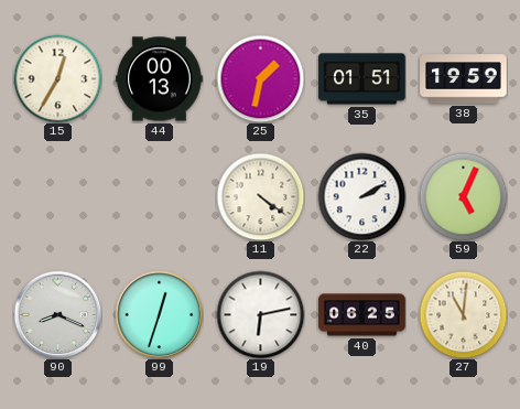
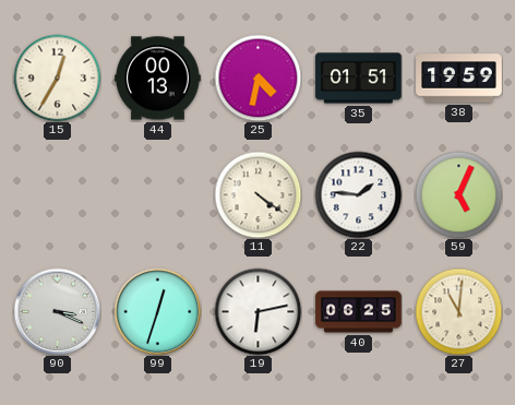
25: 1:32 -> 4:32
22: 2:10 -> 1:46
90: 8:19 -> 3:19
